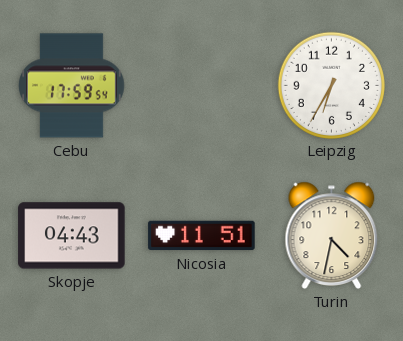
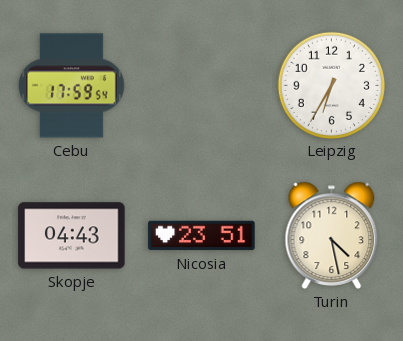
Nicosia: 11:51 -> 23:51
Turin: 4:32 -> 4:28
